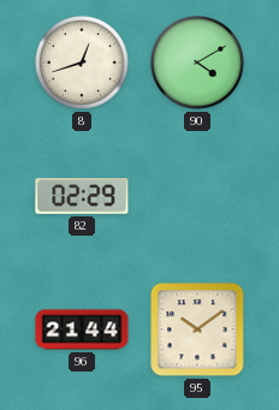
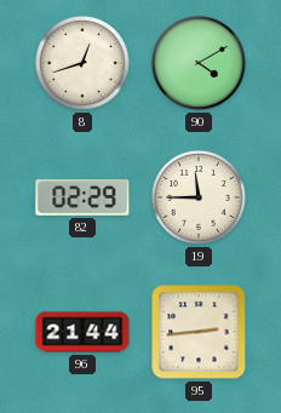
19: none -> 11:45
95: 10:09 -> 2:44
